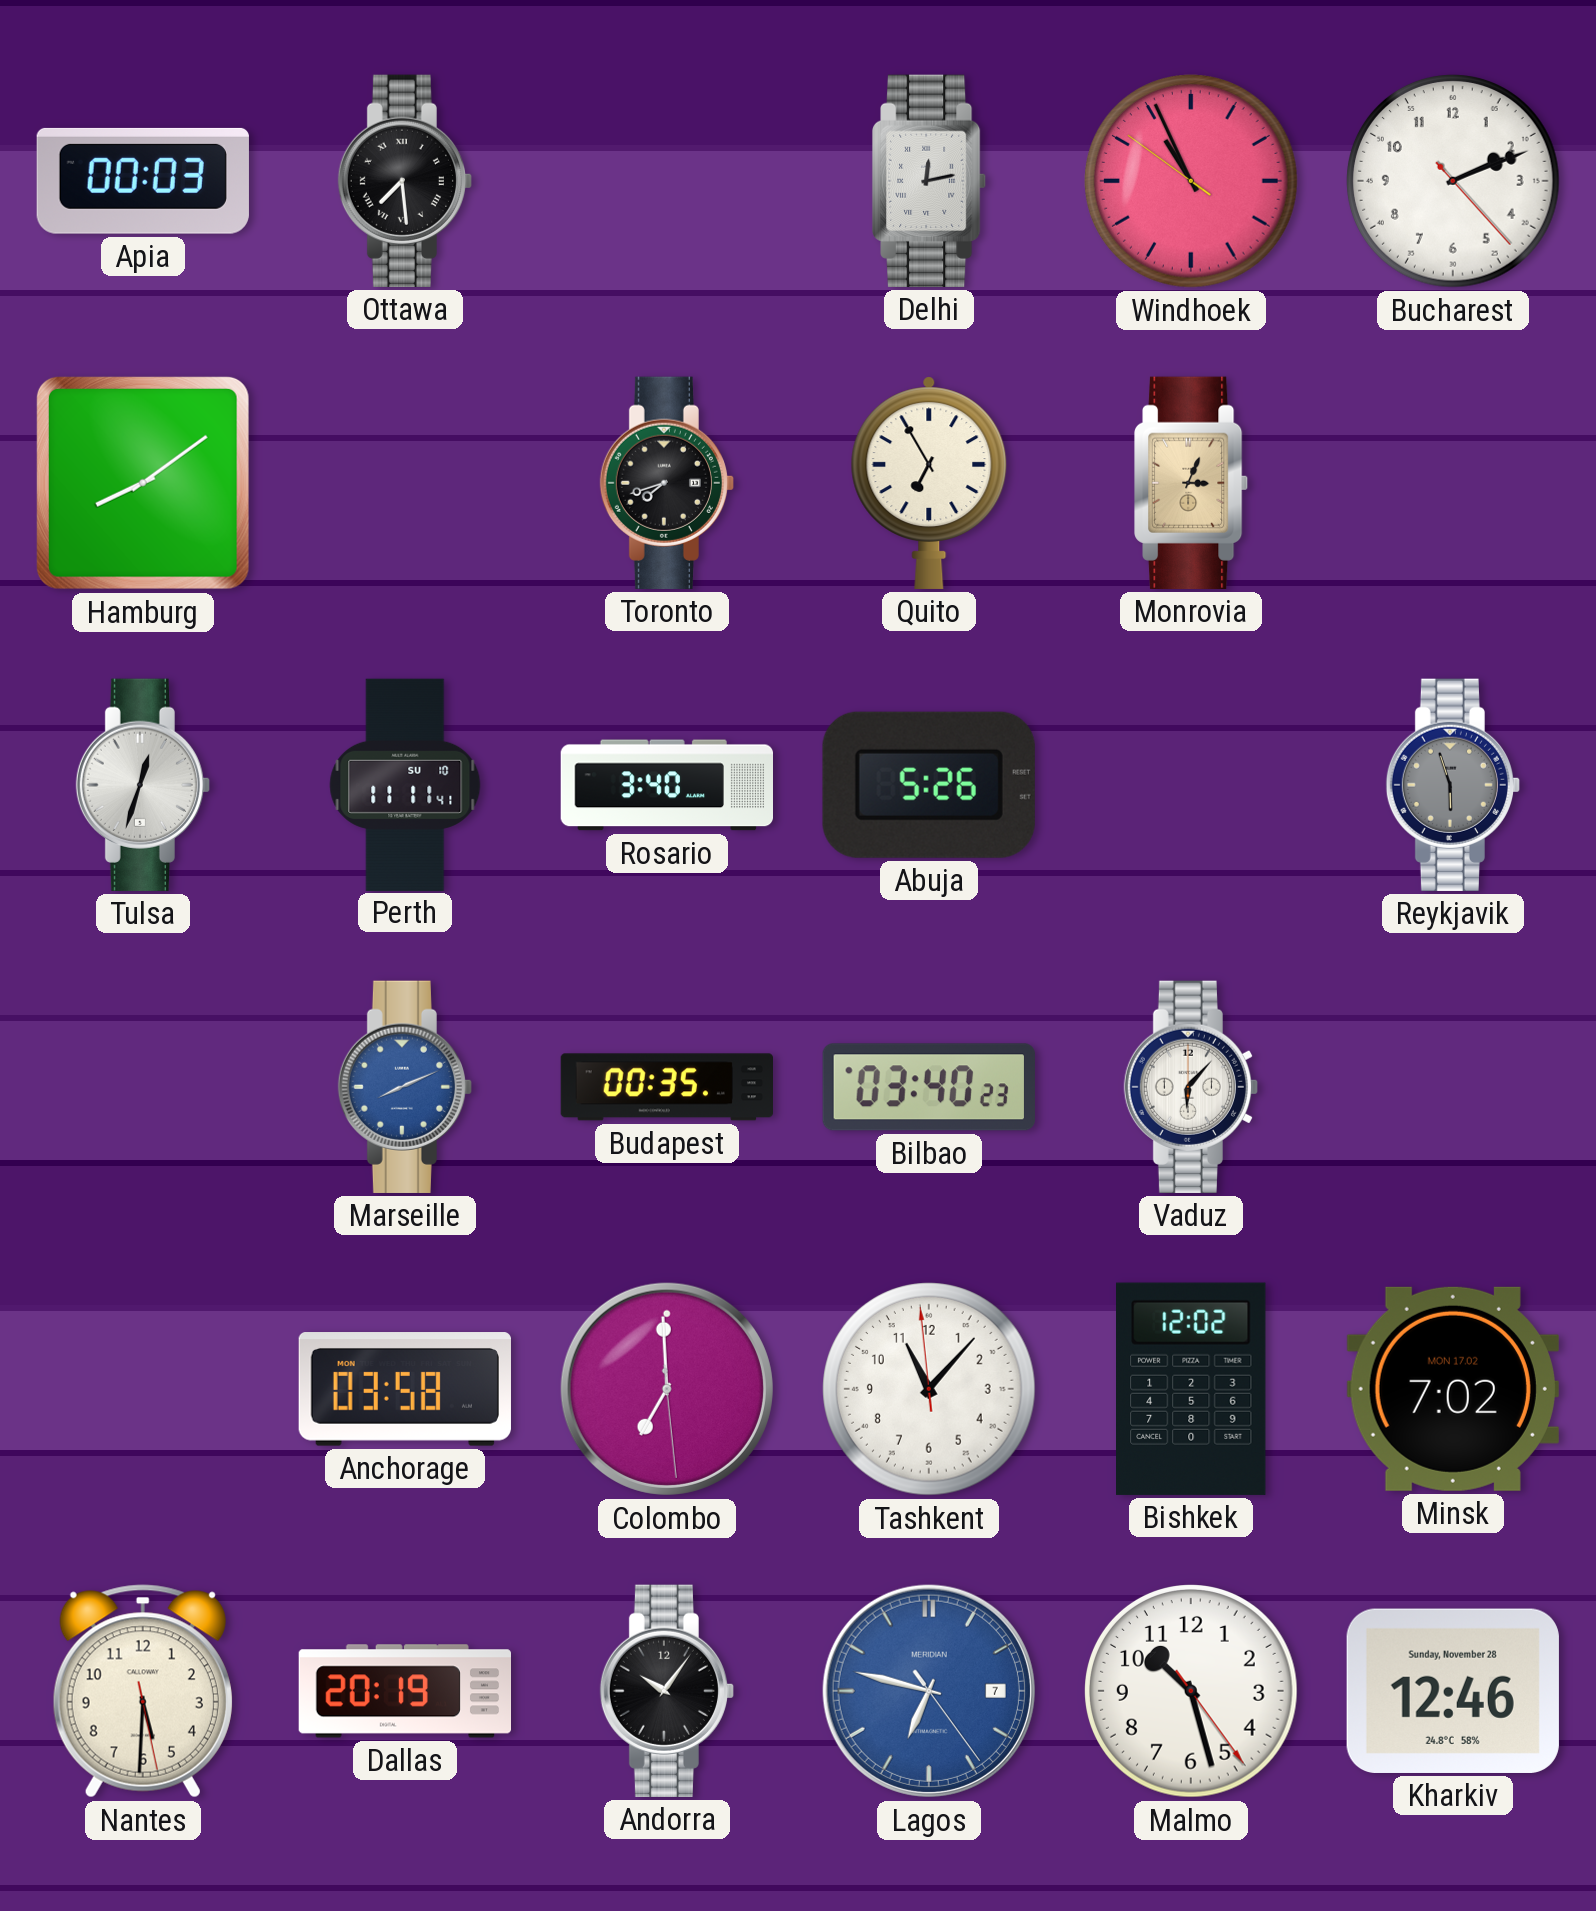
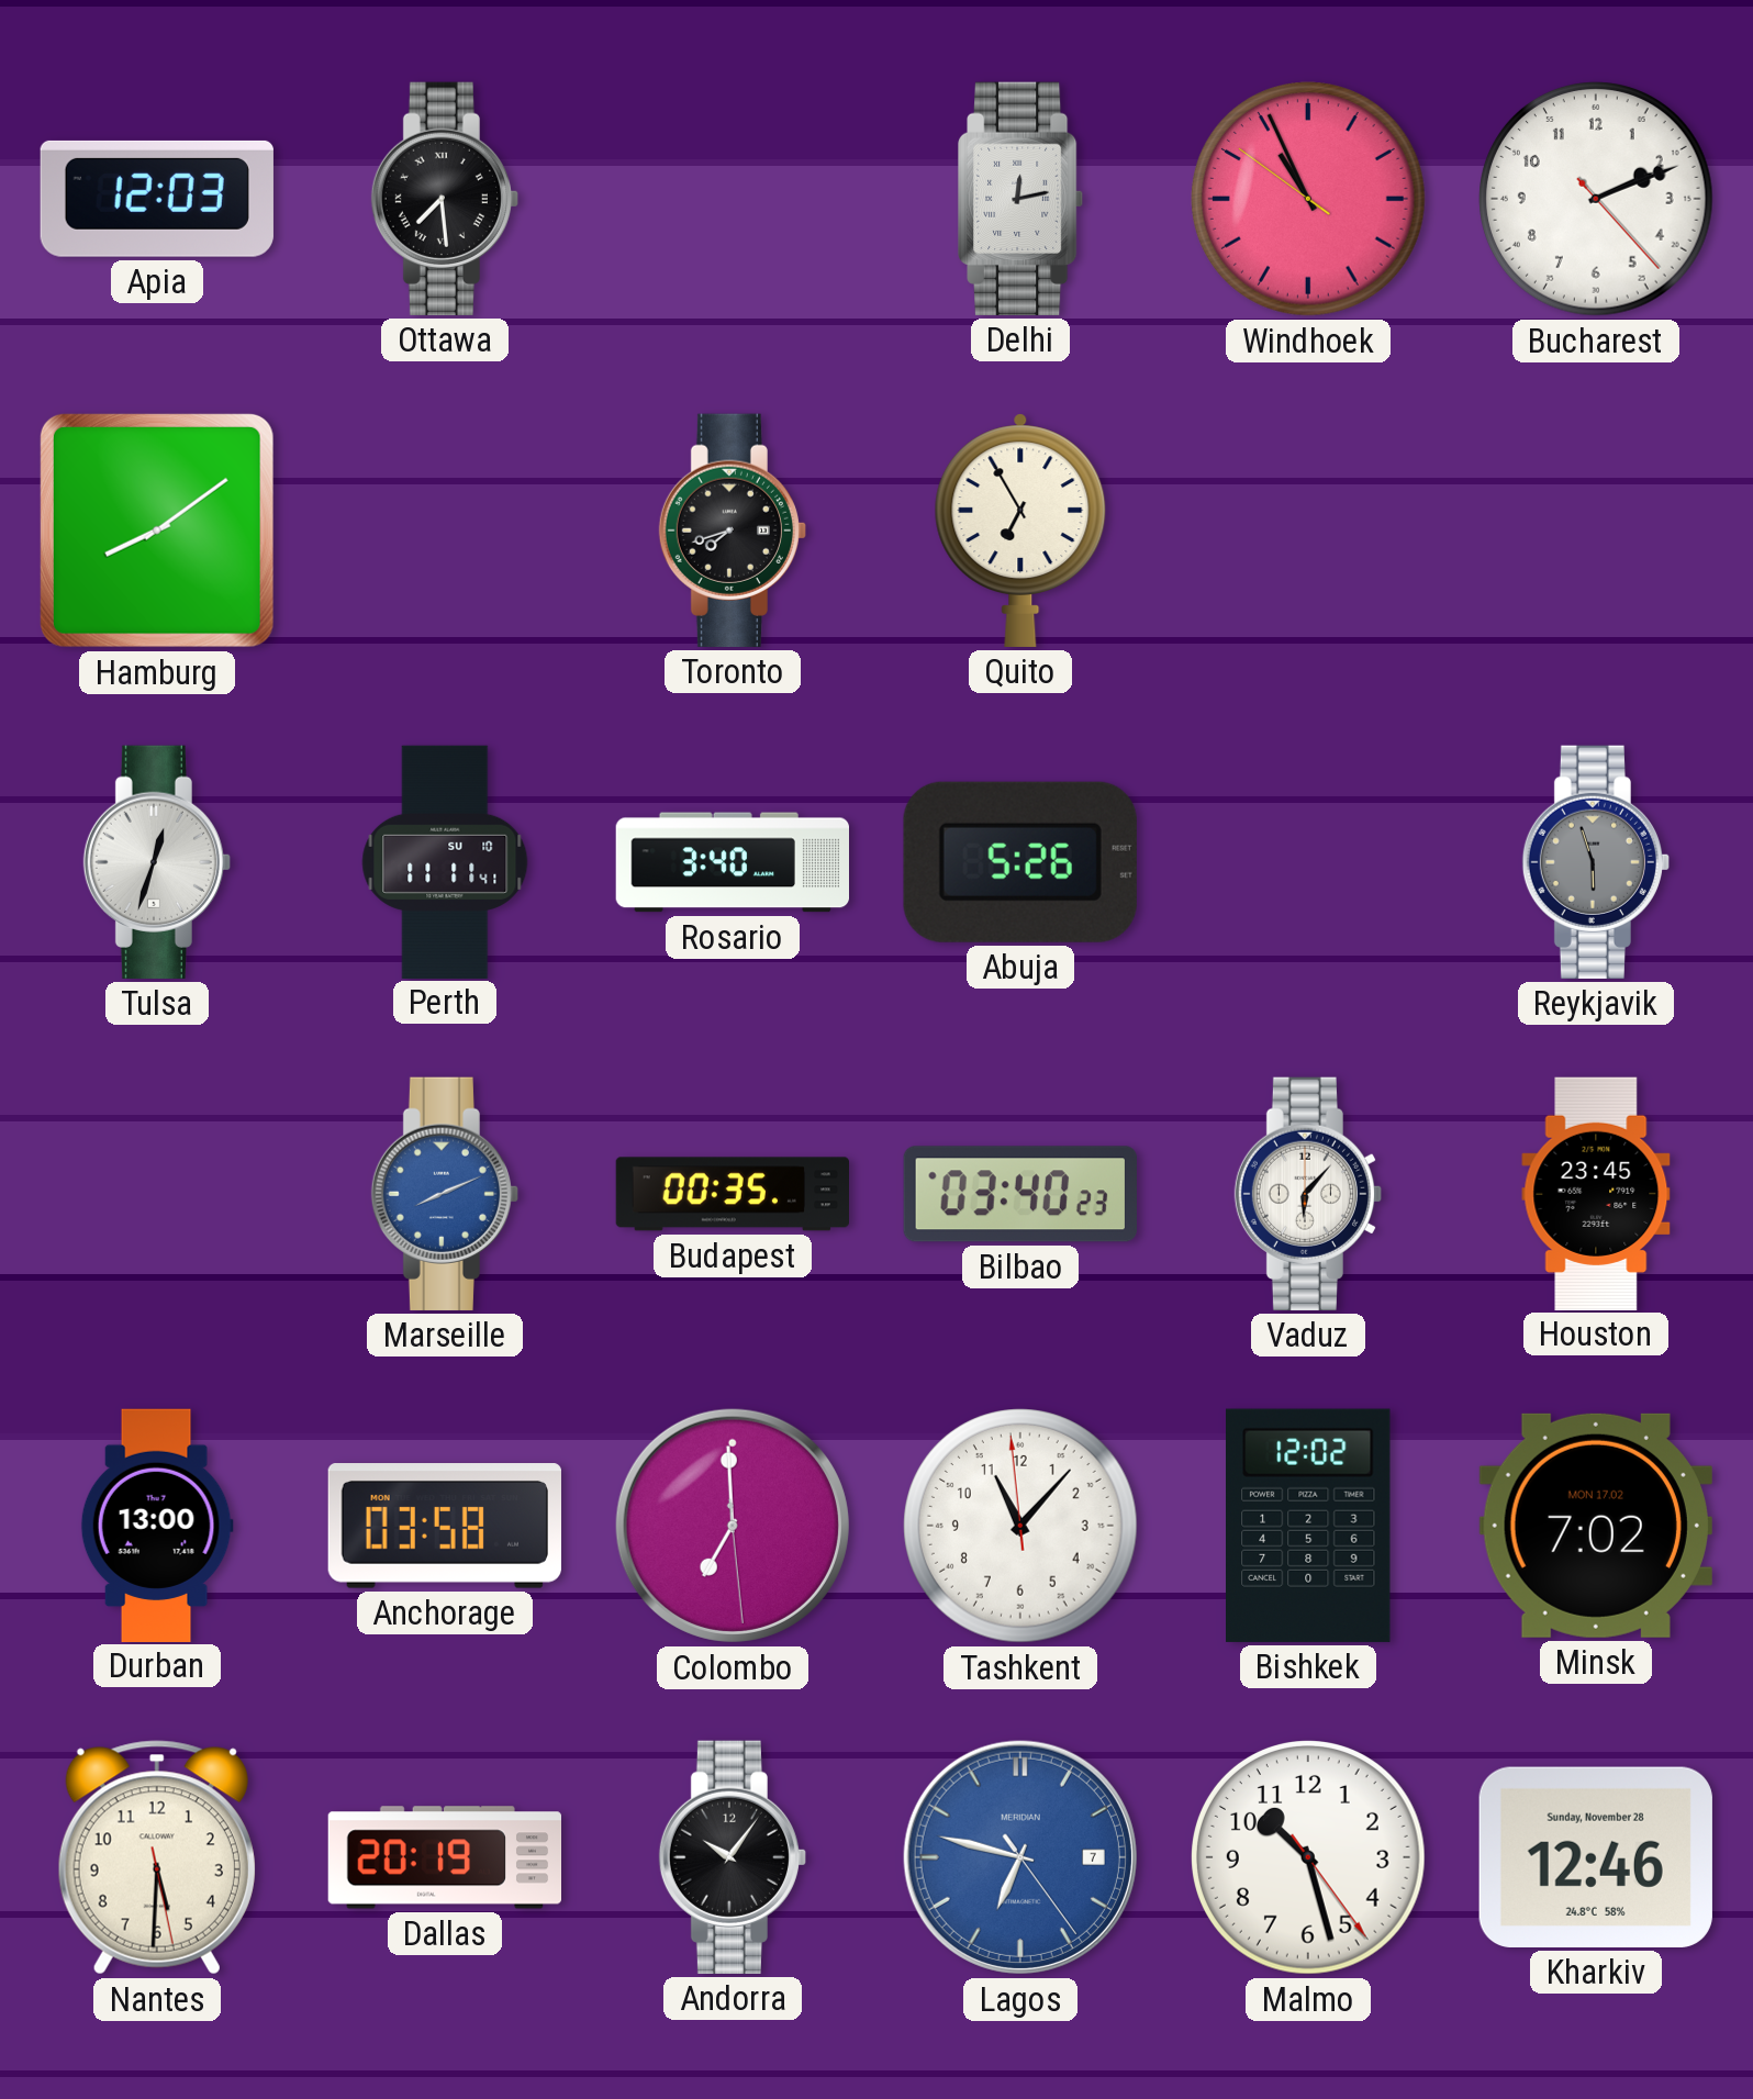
Apia: 00:03 -> 12:03
Monrovia: 3:04 -> none
Houston: none -> 23:45
Durban: none -> 13:00
